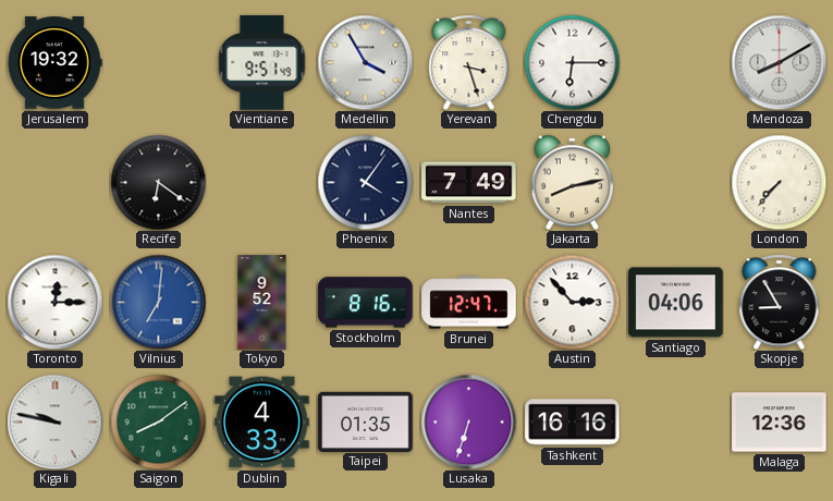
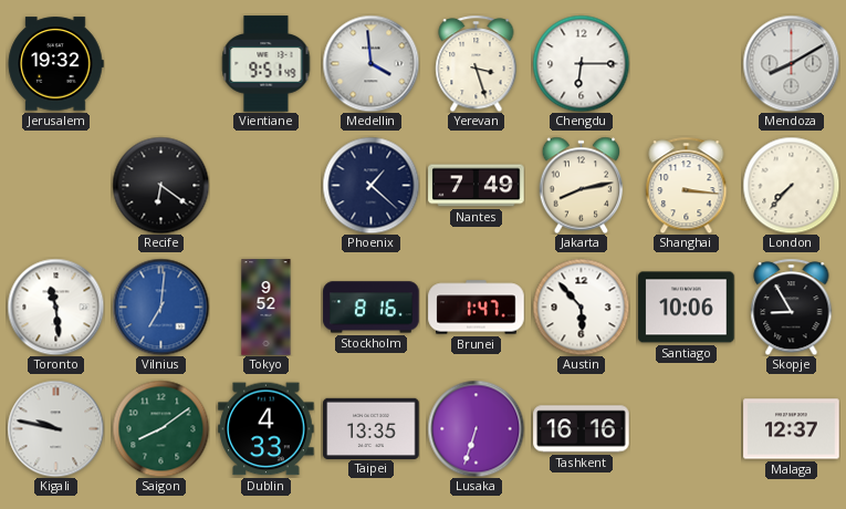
Medellin: 3:55 -> 3:59
Phoenix: 4:06 -> 1:22
Shanghai: none -> 3:16
Toronto: 12:15 -> 11:29
Brunei: 12:47 -> 1:47
Austin: 2:53 -> 5:53
Santiago: 04:06 -> 10:06
Taipei: 01:35 -> 13:35
Malaga: 12:36 -> 12:37
